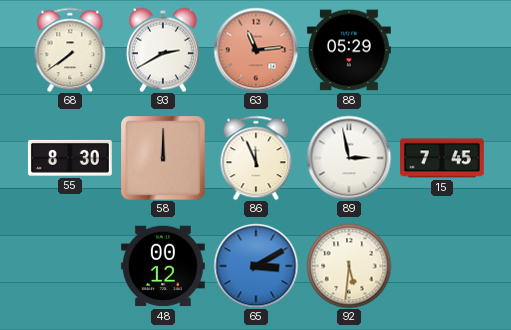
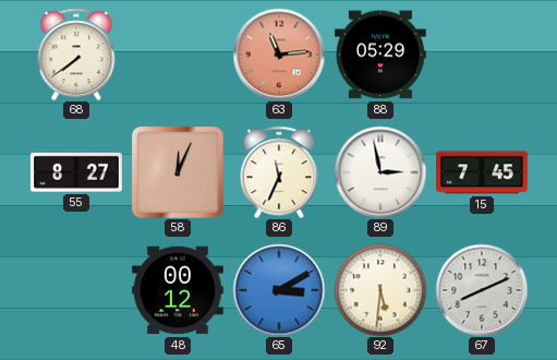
93: 2:40 -> none
55: 8:30 -> 8:27
58: 12:00 -> 12:04
86: 11:56 -> 11:34
67: none -> 8:11
